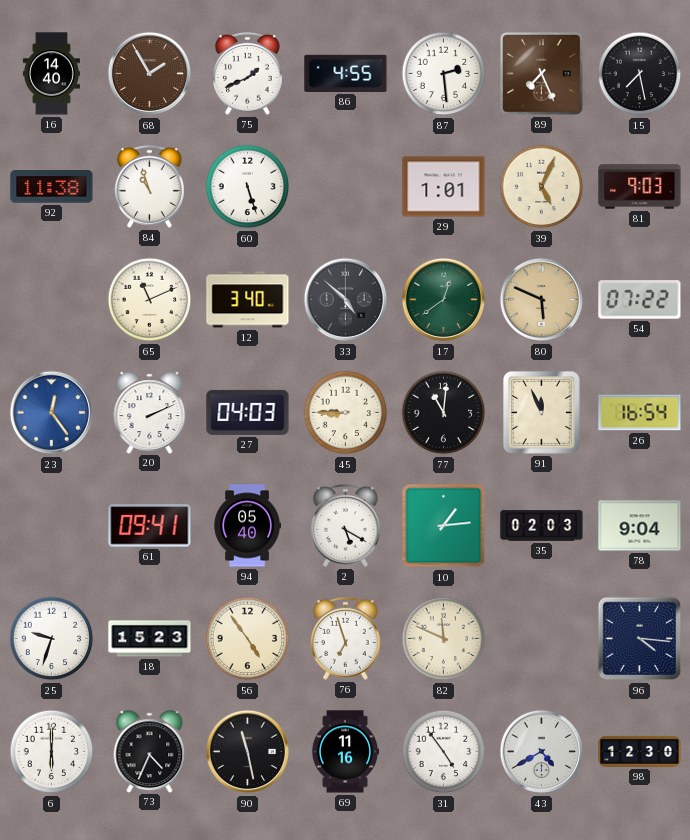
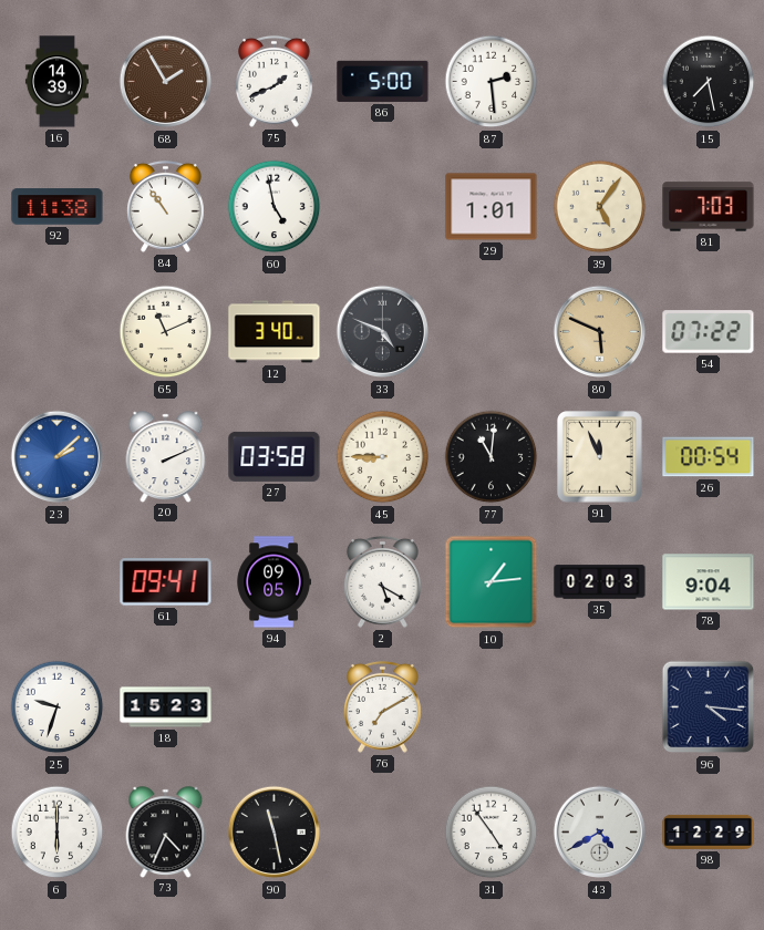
16: 14:40 -> 14:39
86: 4:55 -> 5:00
89: 7:26 -> none
84: 10:57 -> 10:54
60: 5:27 -> 4:58
39: 5:04 -> 5:06
81: 9:03 -> 7:03
33: 4:52 -> 4:49
17: 12:39 -> none
23: 12:24 -> 2:08
27: 04:03 -> 03:58
26: 16:54 -> 00:54
94: 05:40 -> 09:05
56: 4:54 -> none
76: 6:57 -> 7:10
82: 11:49 -> none
69: 11:16 -> none
98: 12:30 -> 12:29
